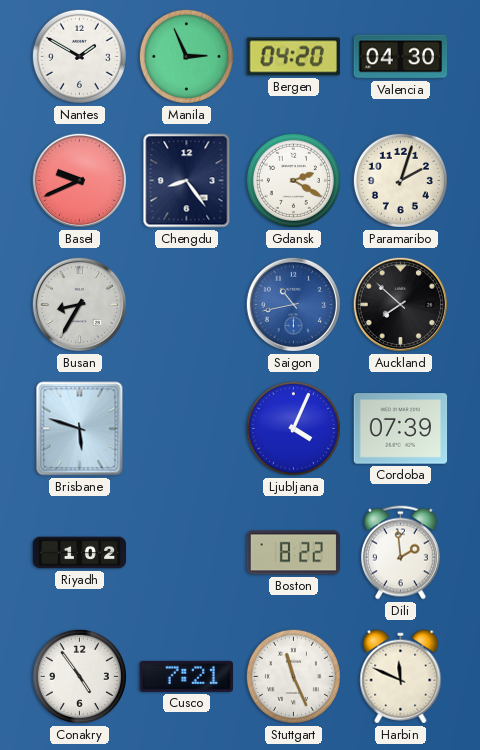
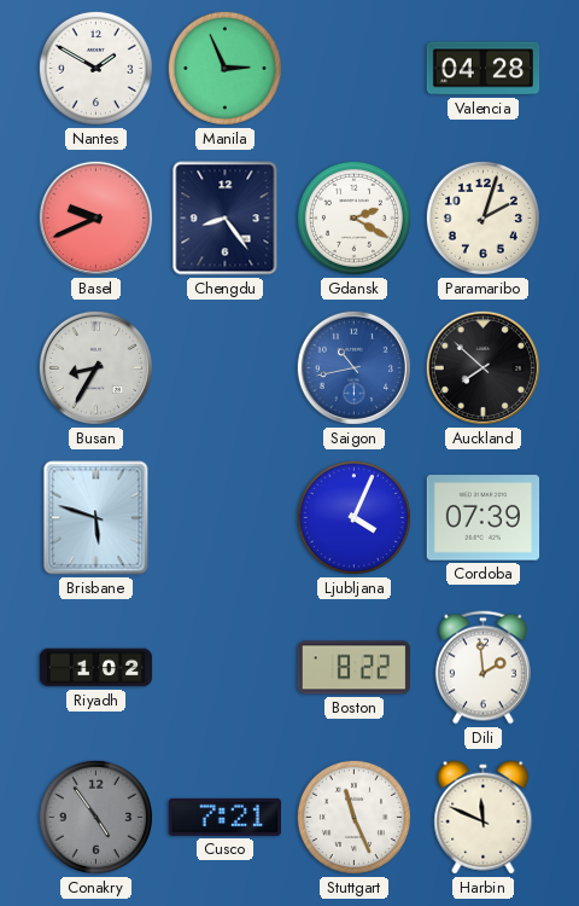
Bergen: 04:20 -> none
Valencia: 04:30 -> 04:28
Conakry dial: white -> grey
